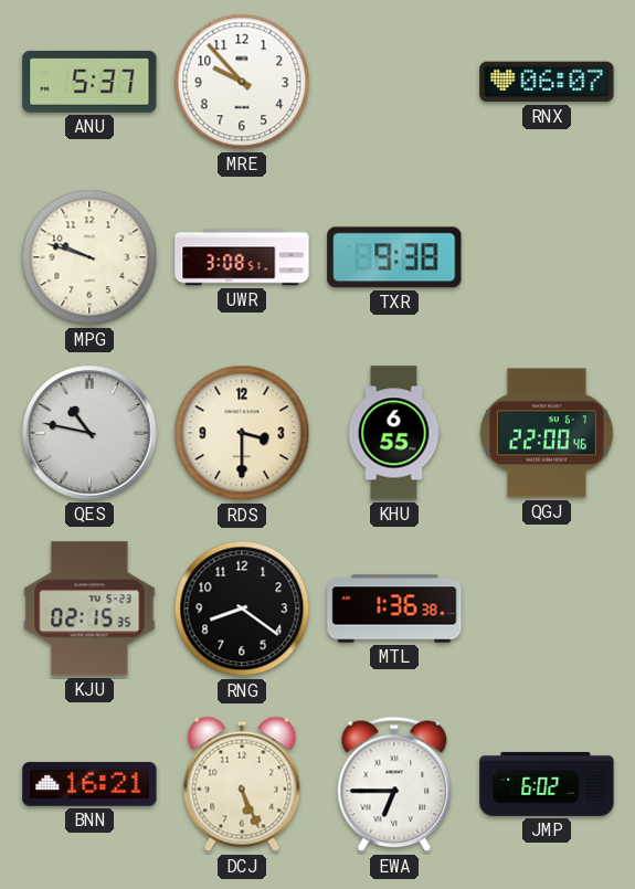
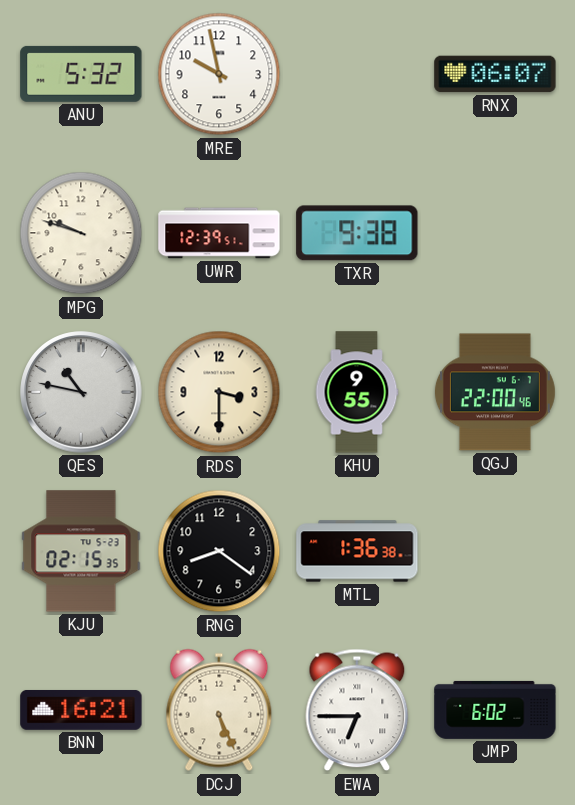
ANU: 5:37 -> 5:32
MRE: 9:53 -> 9:58
UWR: 3:08 -> 12:39
KHU: 6:55 -> 9:55
